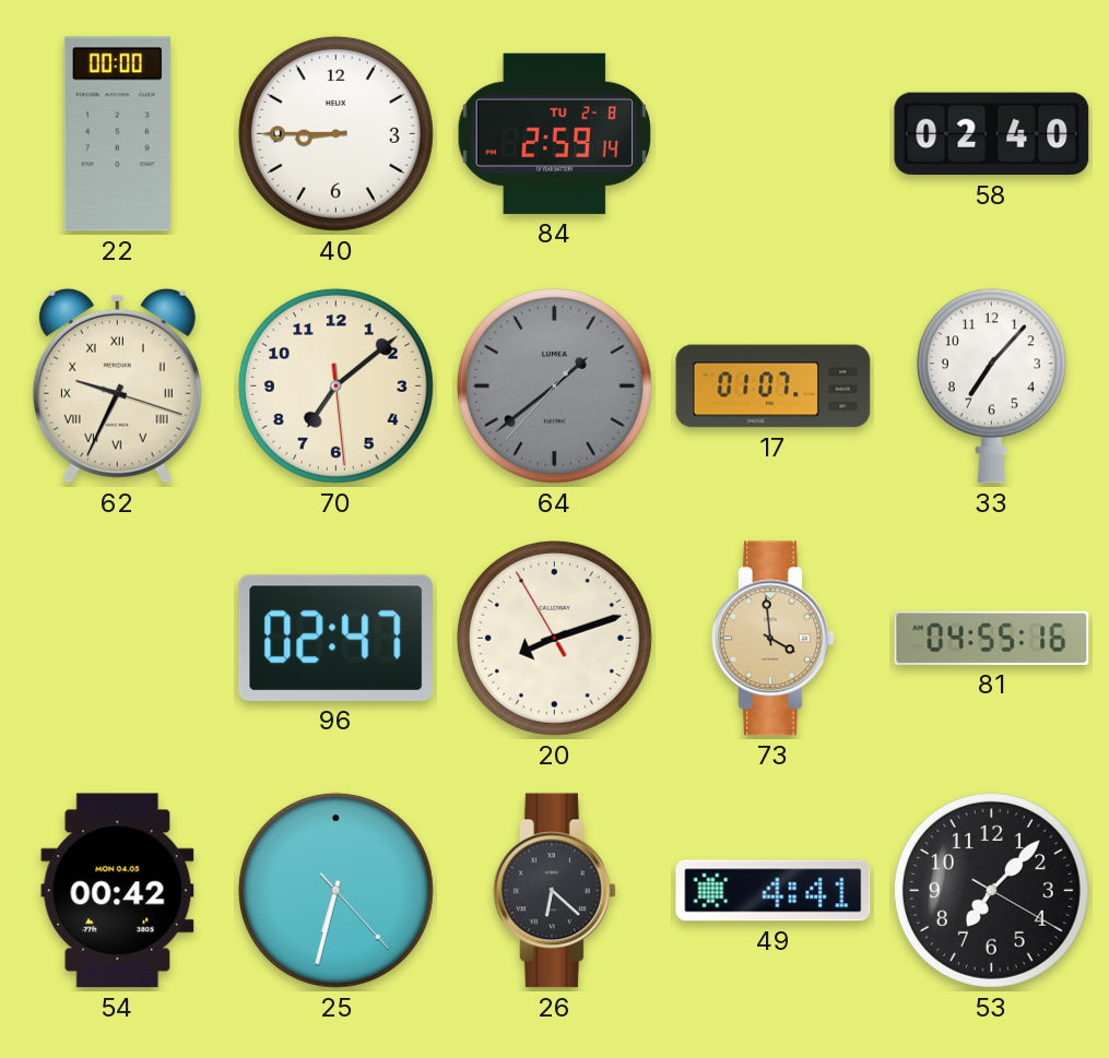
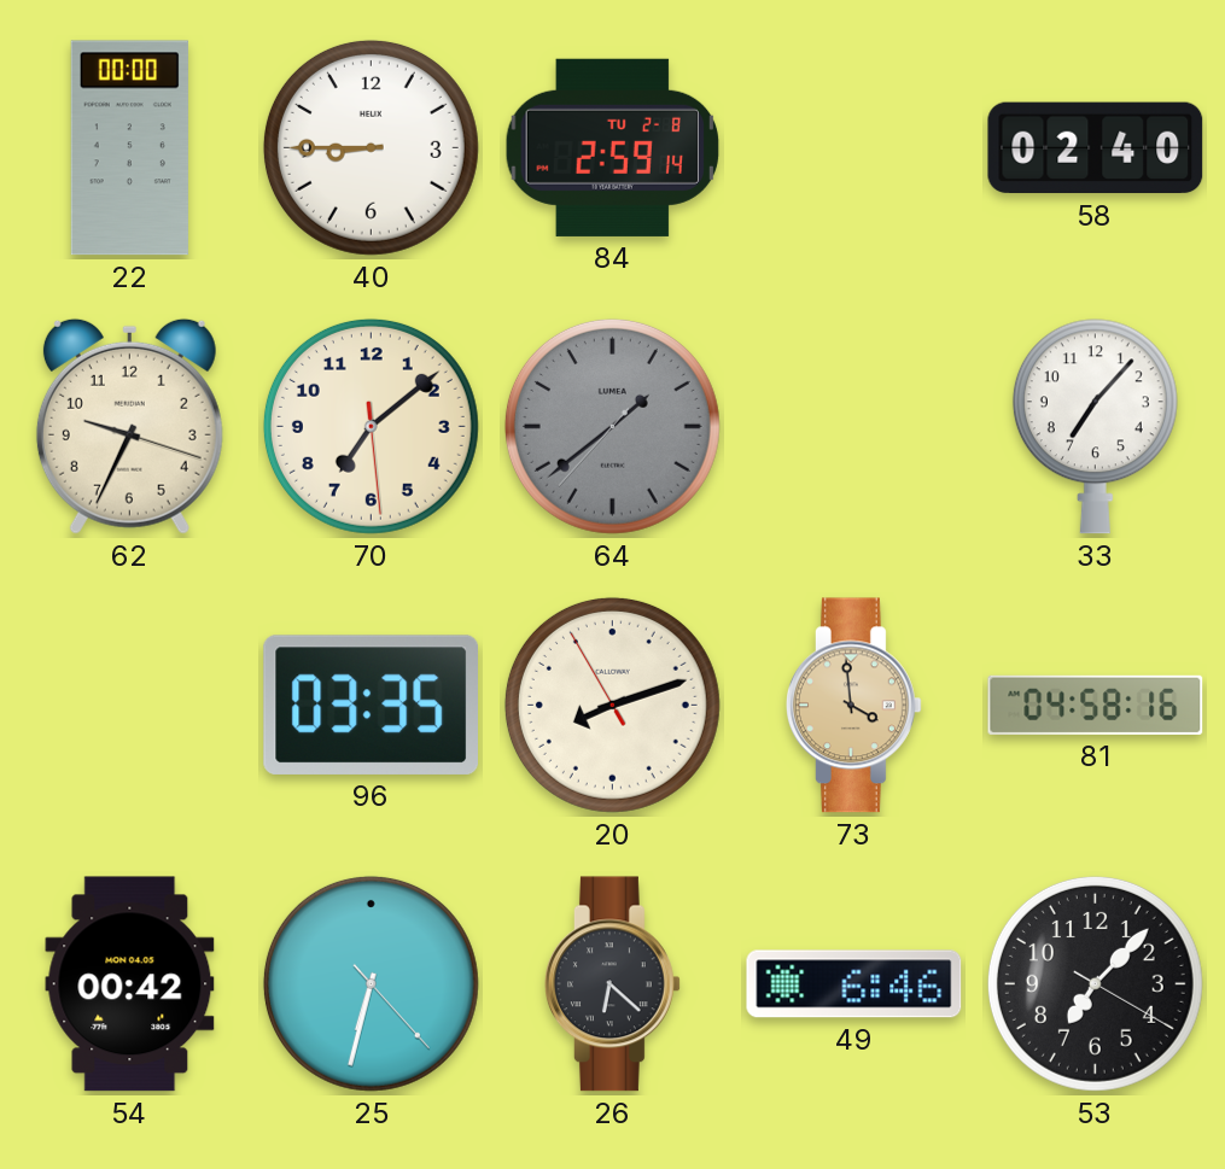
62 numerals: Roman -> Arabic
17: 01:07 -> none
96: 02:47 -> 03:35
81: 04:55 -> 04:58
49: 4:41 -> 6:46
